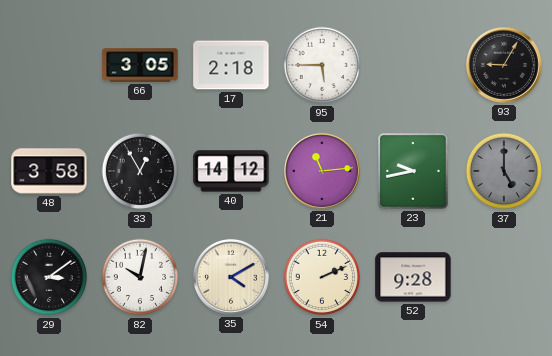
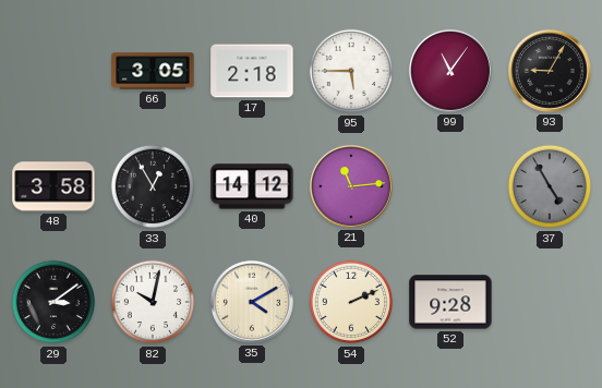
99: none -> 11:06
23: 9:43 -> none
37: 5:00 -> 4:55
